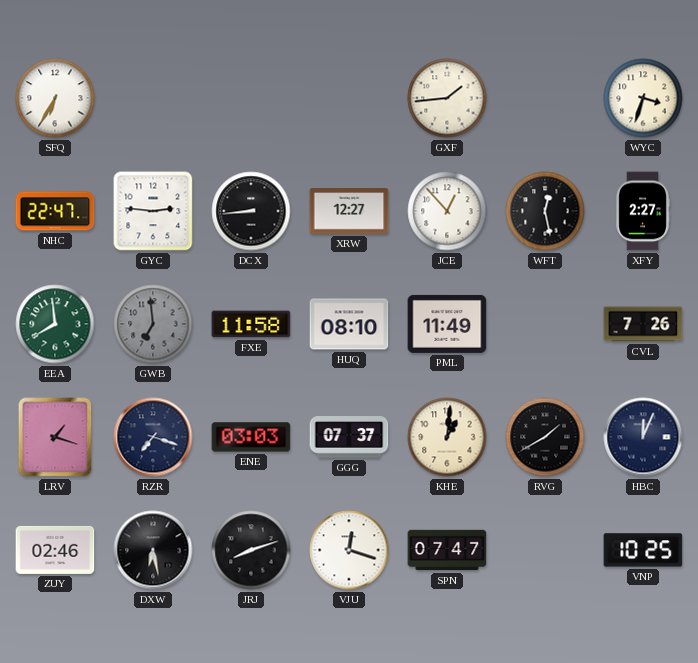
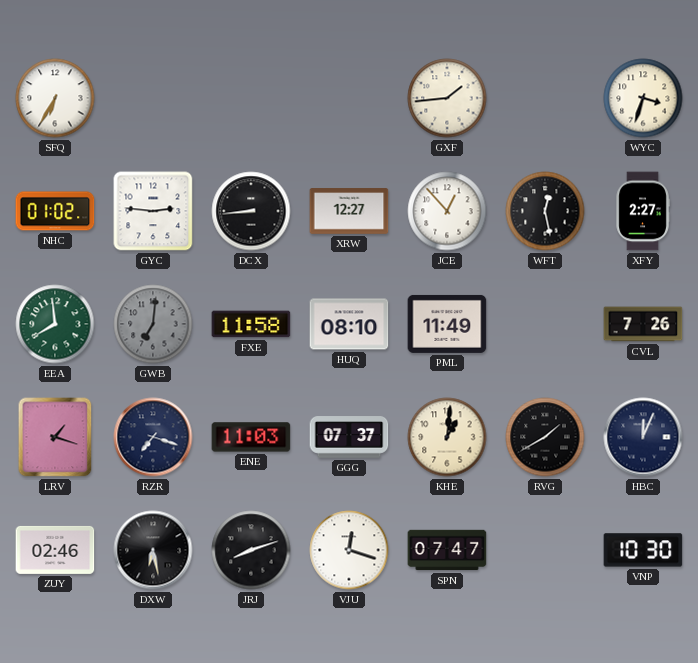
NHC: 22:47 -> 01:02
GWB: 6:59 -> 7:01
ENE: 03:03 -> 11:03
VNP: 10:25 -> 10:30
